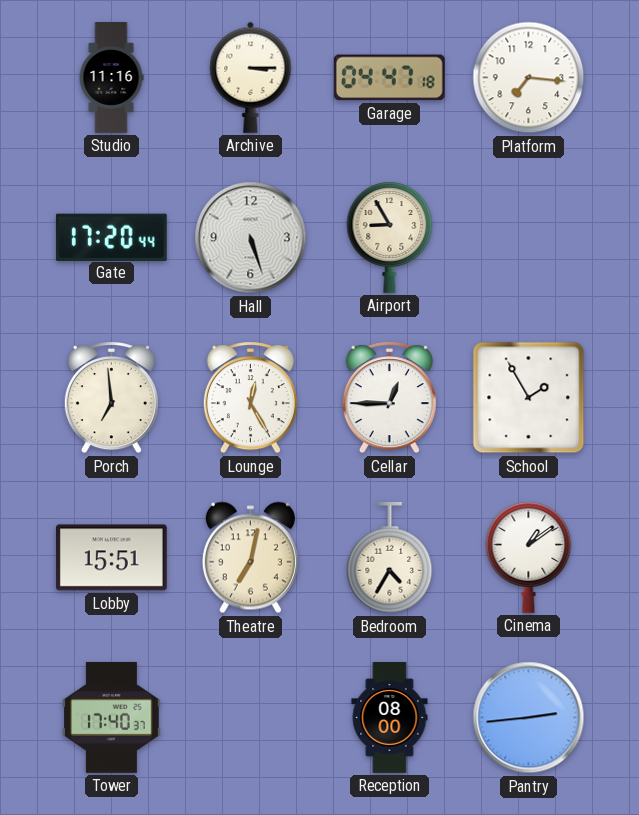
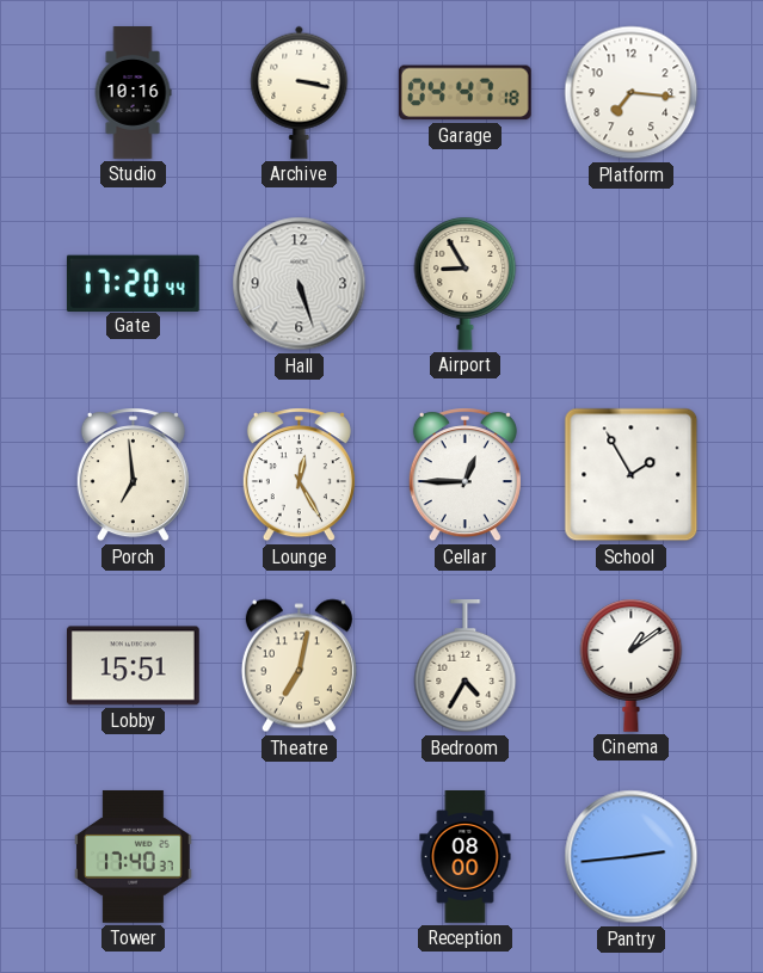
Studio: 11:16 -> 10:16
Archive: 3:15 -> 3:17
